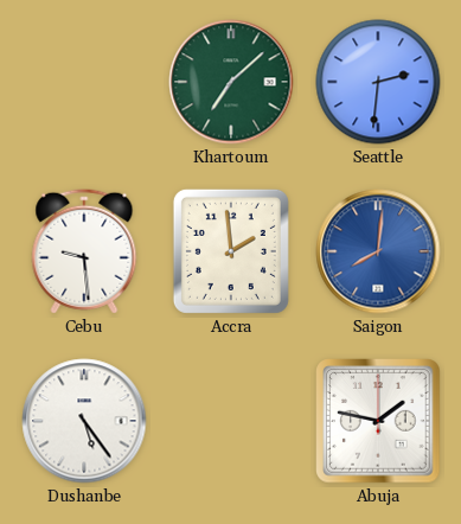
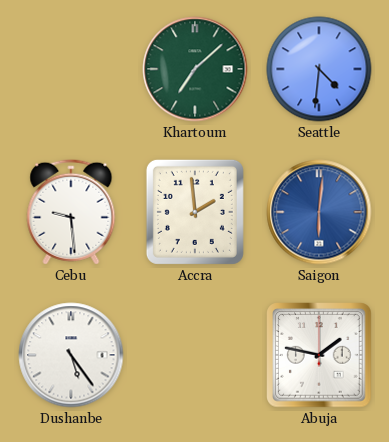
Seattle: 2:31 -> 4:31
Saigon: 8:01 -> 6:01
